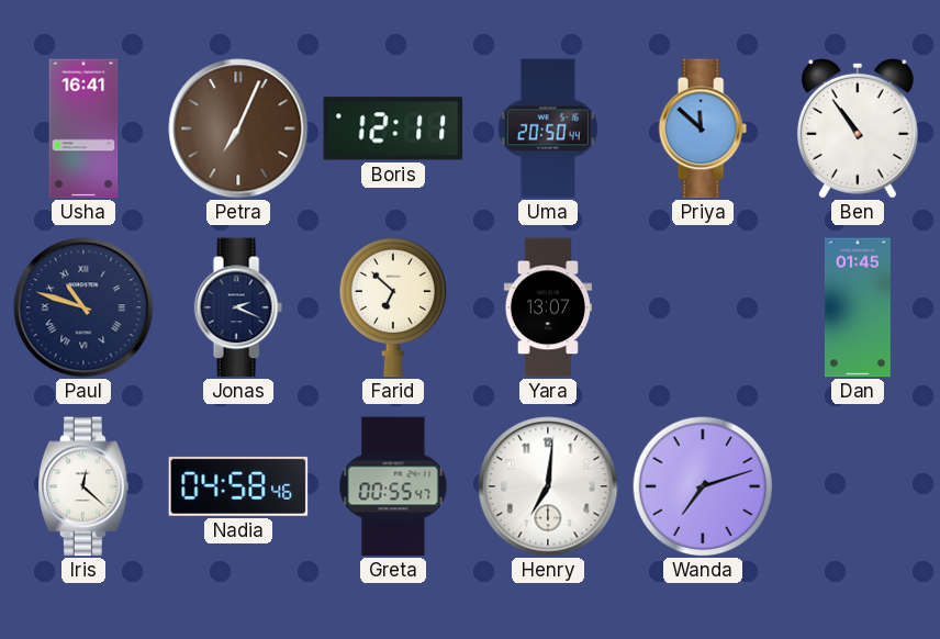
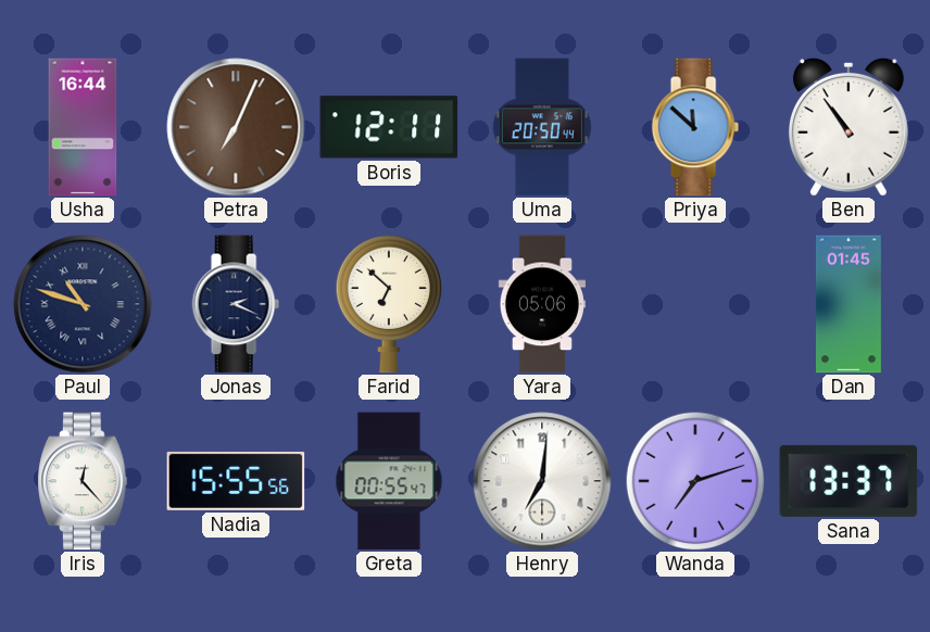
Usha: 16:41 -> 16:44
Yara: 13:07 -> 05:06
Iris: 12:22 -> 12:23
Nadia: 04:58 -> 15:55
Sana: none -> 13:37
